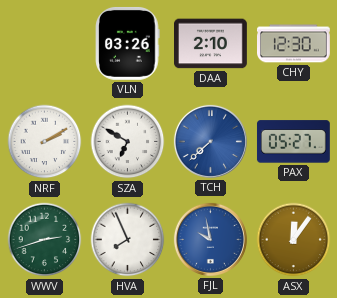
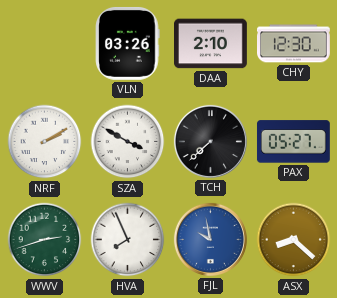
SZA: 6:50 -> 3:50
TCH dial: blue -> black
ASX: 12:06 -> 8:22
